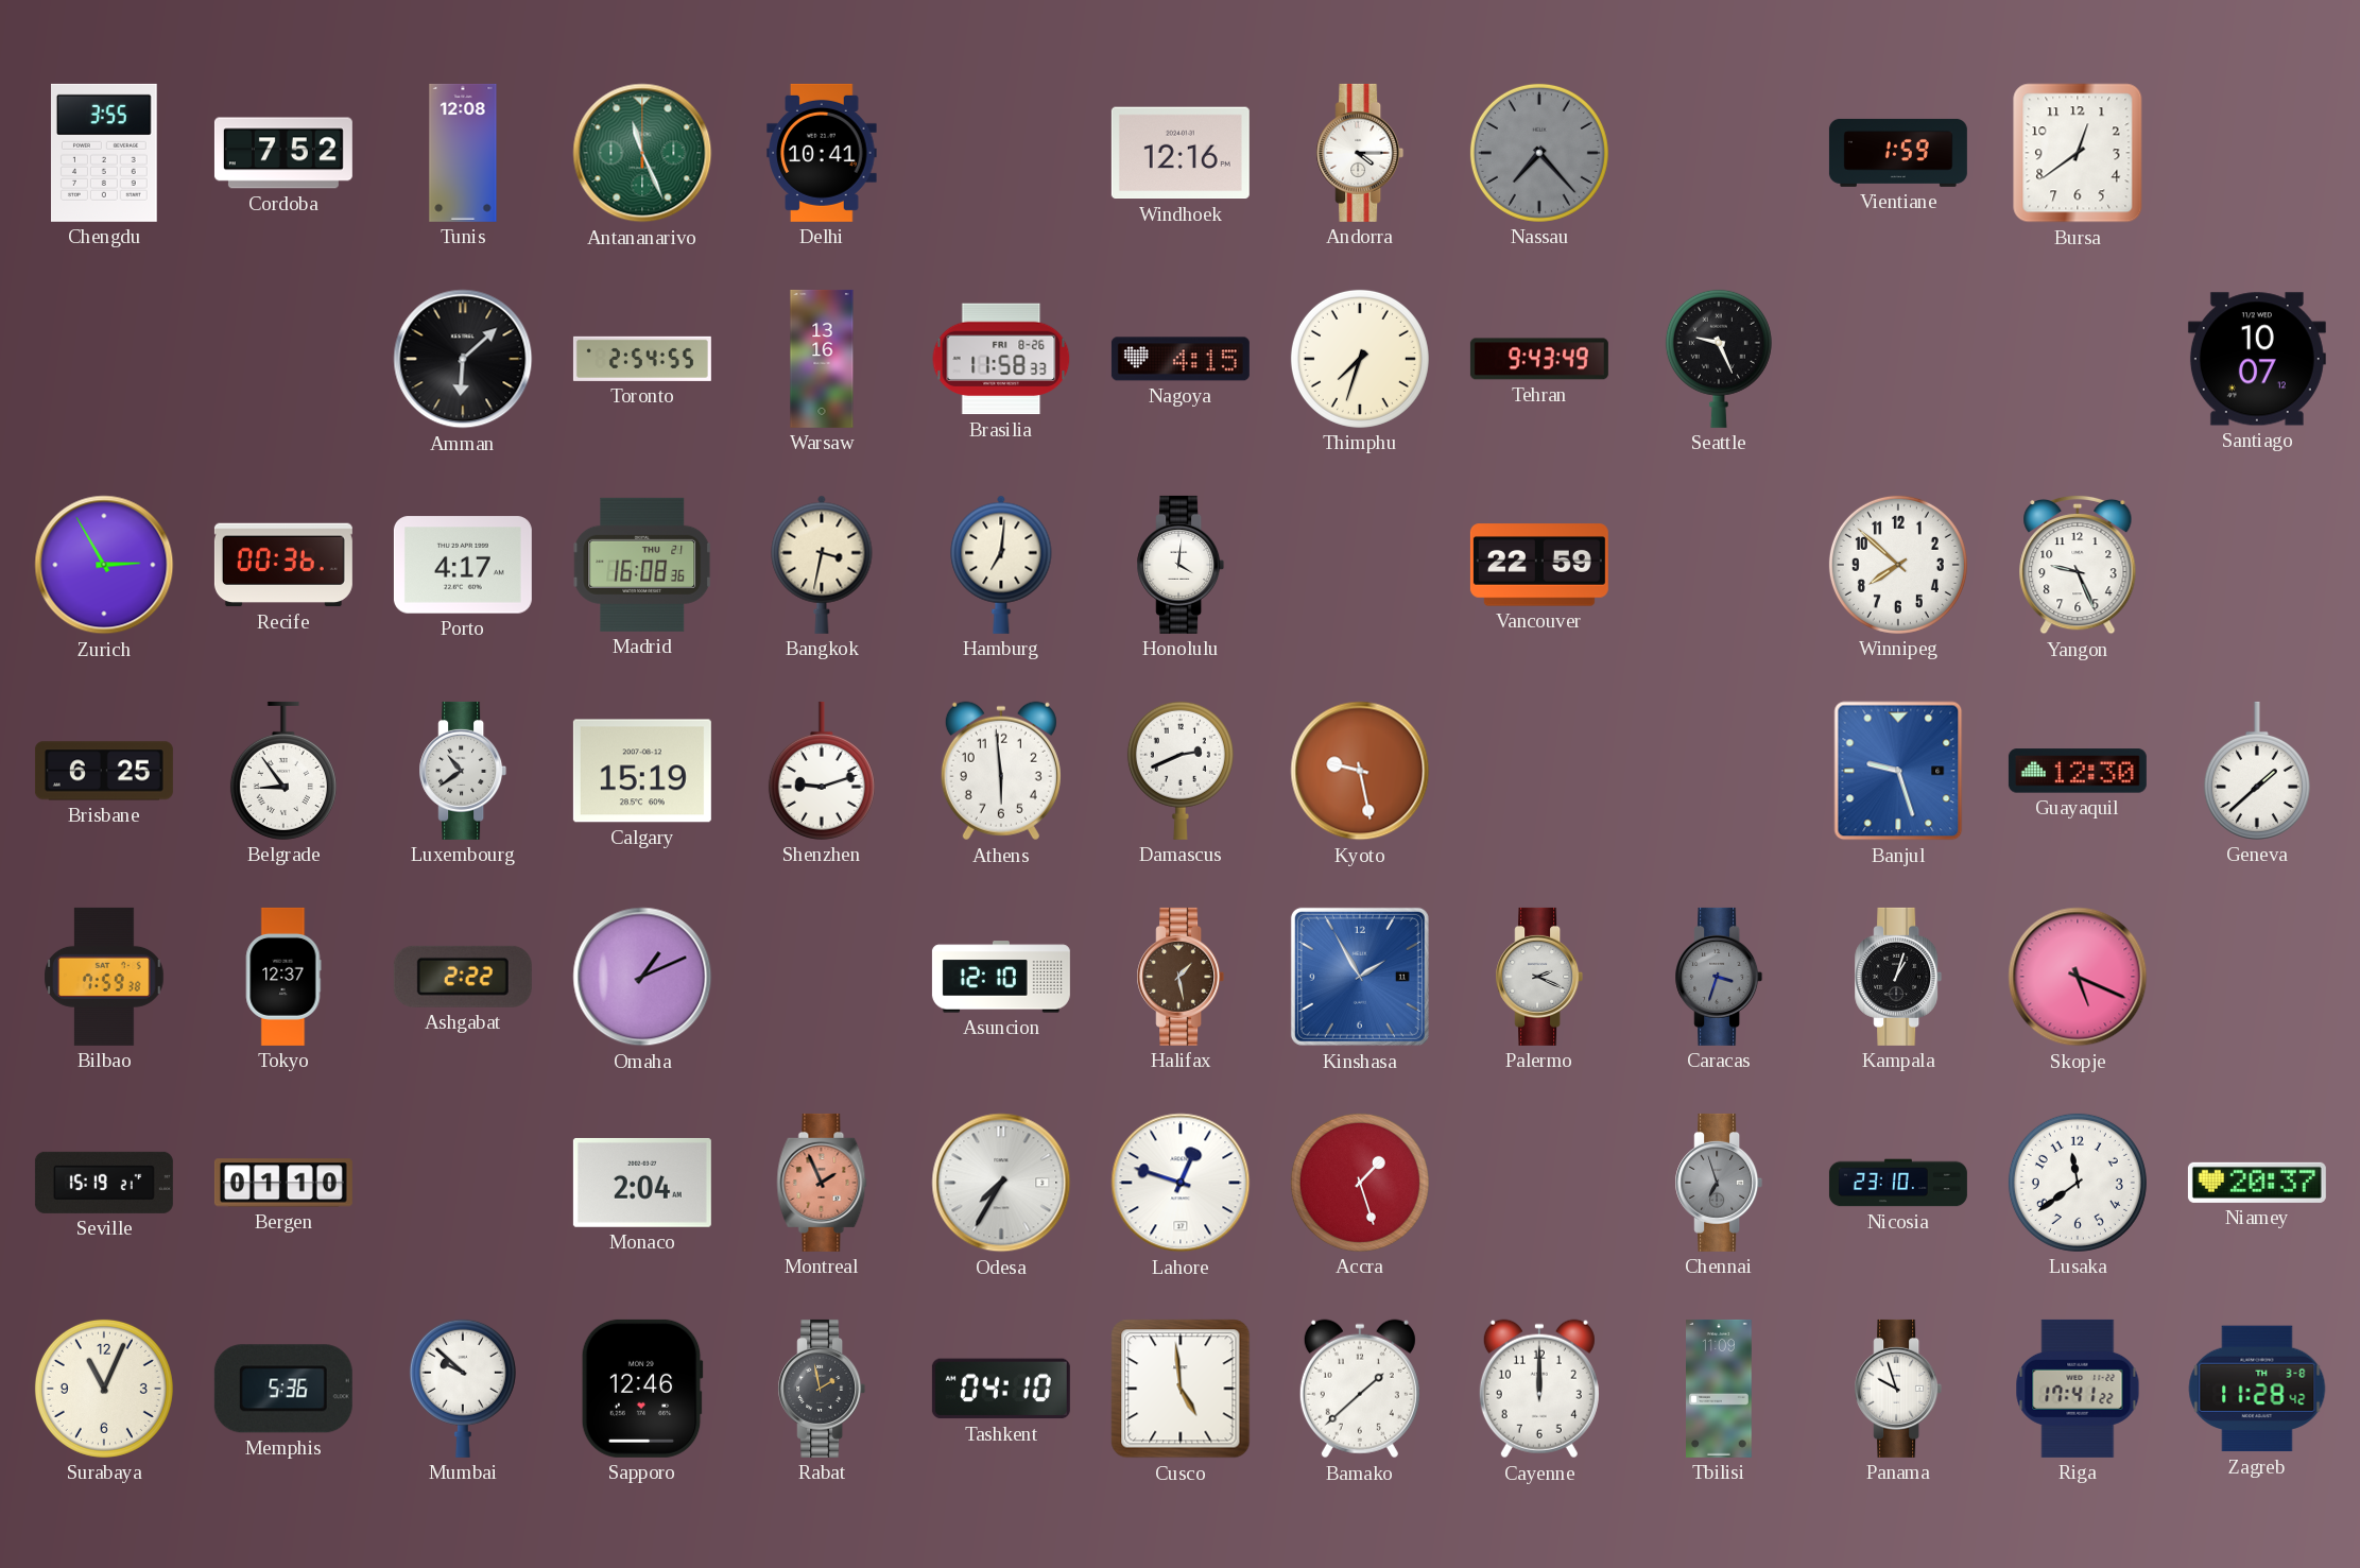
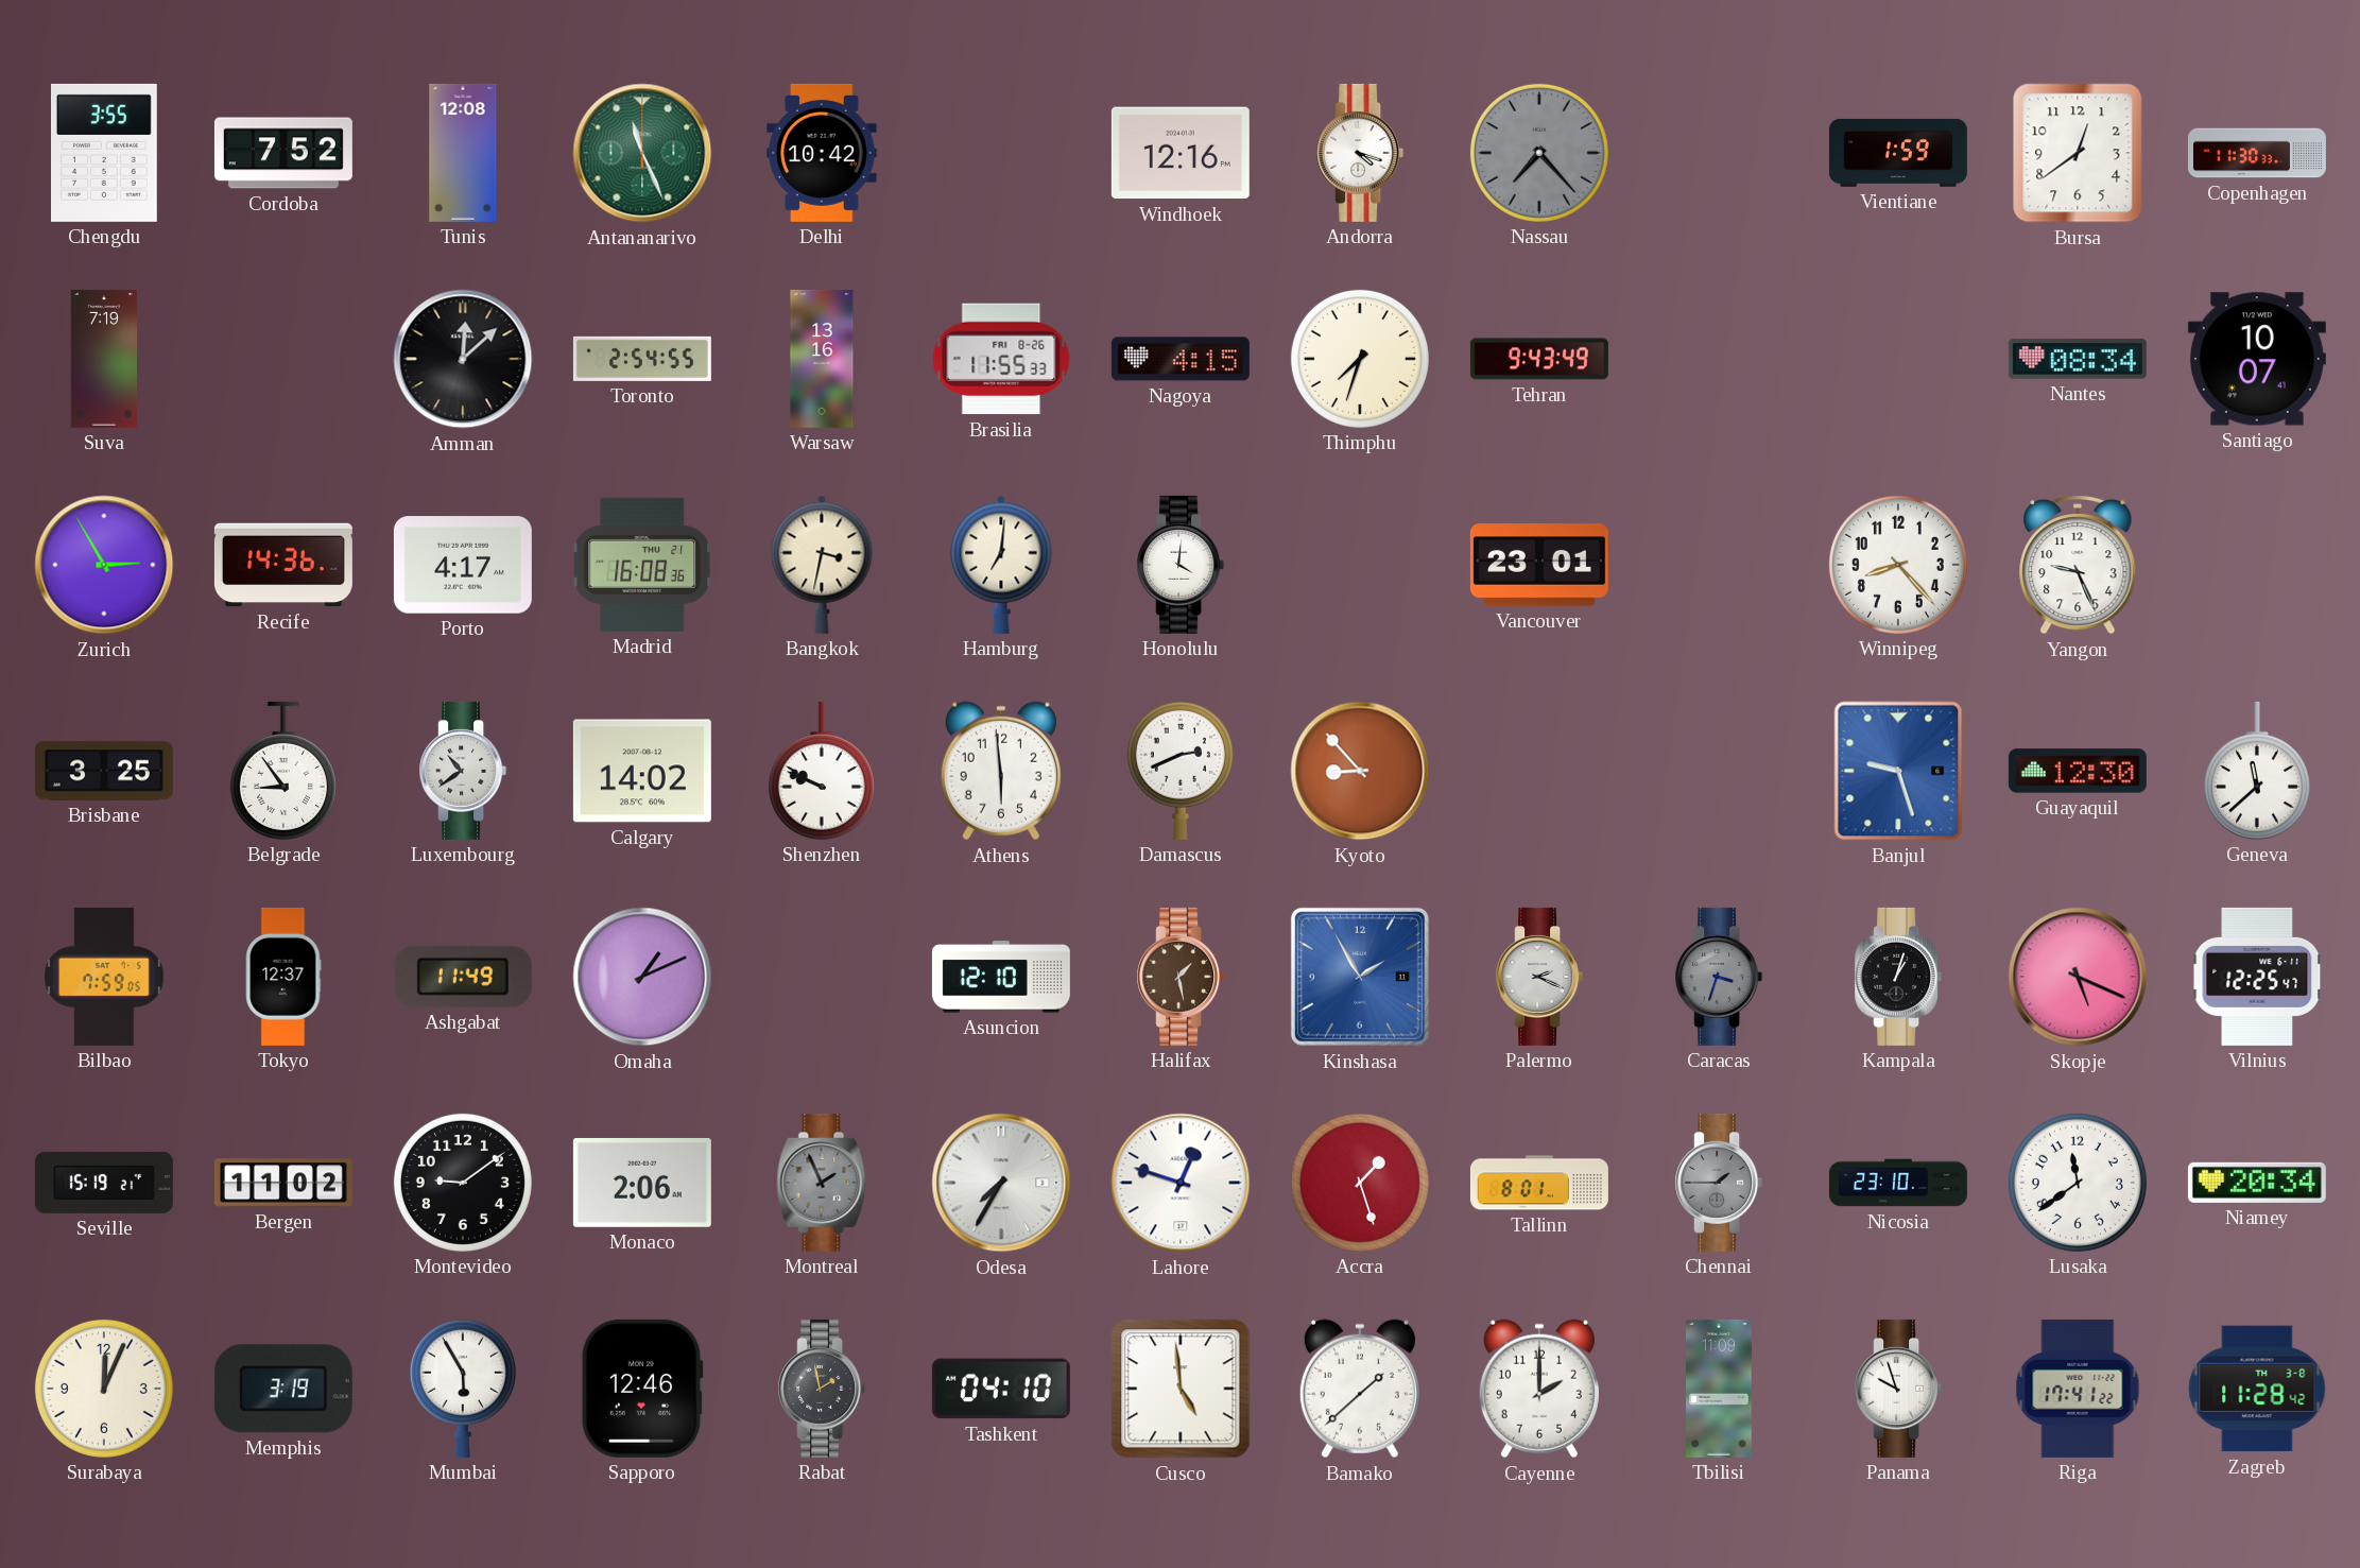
Delhi: 10:41 -> 10:42
Andorra: 4:15 -> 4:18
Copenhagen: none -> 11:30
Suva: none -> 7:19
Amman: 6:08 -> 12:08
Brasilia: 11:58 -> 11:55
Seattle: 9:26 -> none
Nantes: none -> 08:34
Santiago: 10:07:12 -> 10:07:41
Recife: 00:36 -> 14:36
Vancouver: 22:59 -> 23:01
Winnipeg: 7:52 -> 8:23
Brisbane: 6:25 -> 3:25
Calgary: 15:19 -> 14:02
Shenzhen: 9:12 -> 9:49
Kyoto: 9:28 -> 8:53
Geneva: 1:38 -> 11:38
Bilbao: 7:59:38 -> 7:59:05
Ashgabat: 2:22 -> 11:49
Vilnius: none -> 12:25
Bergen: 01:10 -> 11:02
Montevideo: none -> 9:09
Monaco: 2:04 -> 2:06
Montreal dial: salmon -> grey
Tallinn: none -> 8:01
Chennai: 6:57 -> 1:45
Niamey: 20:37 -> 20:34
Surabaya: 11:04 -> 12:04
Memphis: 5:36 -> 3:19
Mumbai: 9:52 -> 5:55
Cayenne: 12:00 -> 2:00
